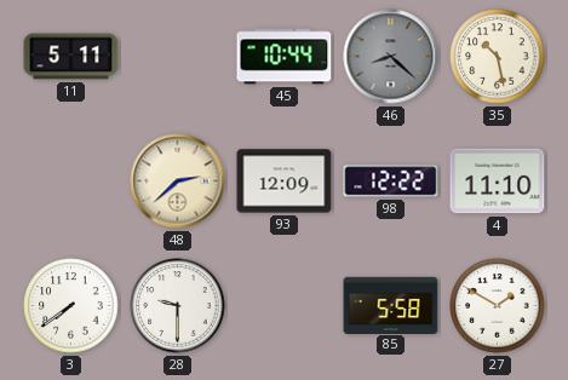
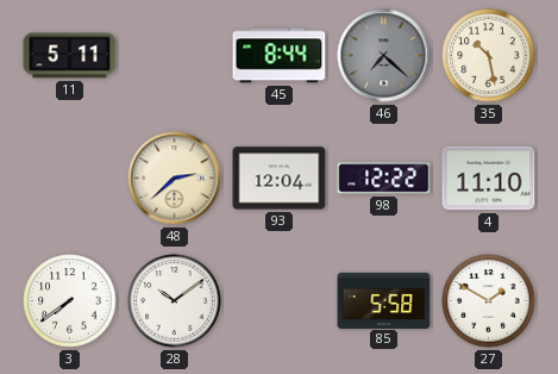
45: 10:44 -> 8:44
46: 8:22 -> 7:22
93: 12:09 -> 12:04
28: 9:30 -> 10:09
